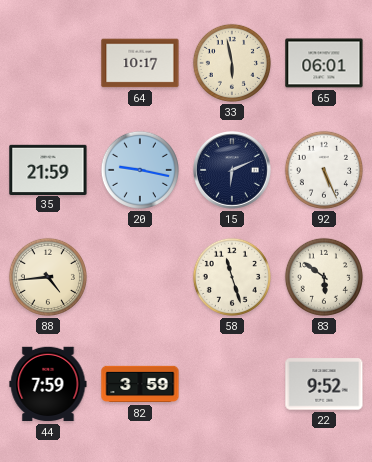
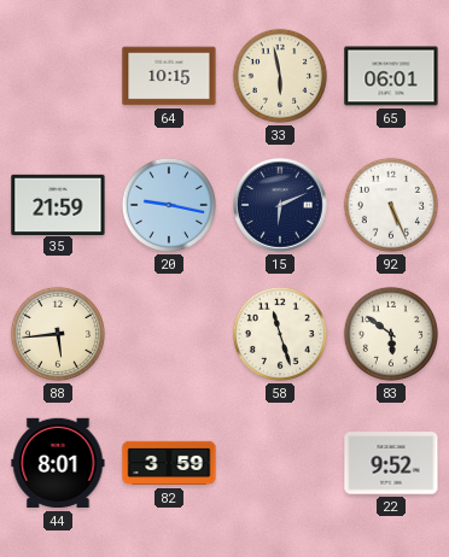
64: 10:17 -> 10:15
88: 4:44 -> 5:44
44: 7:59 -> 8:01
